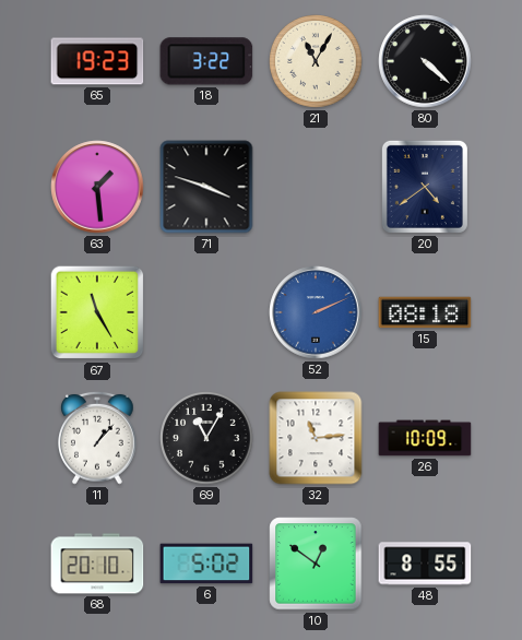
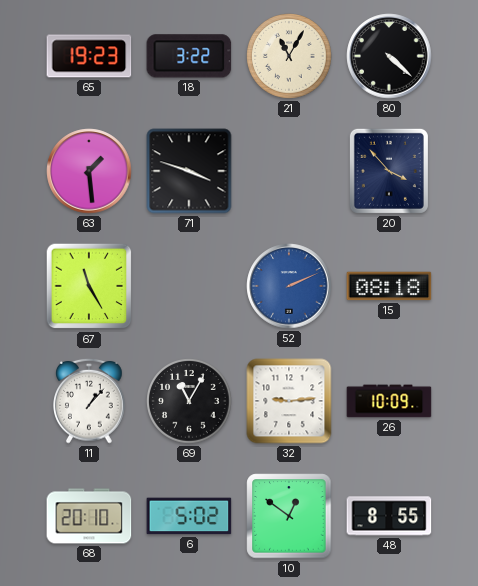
20: 4:39 -> 3:53
32: 11:14 -> 9:14
